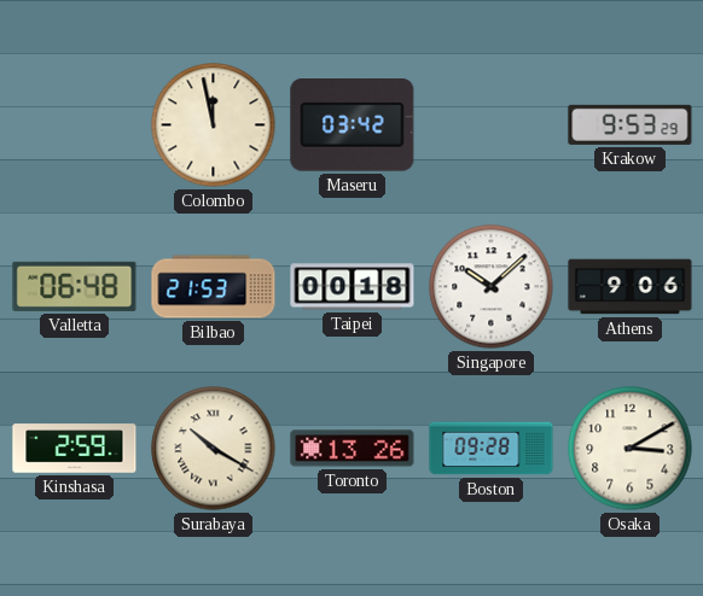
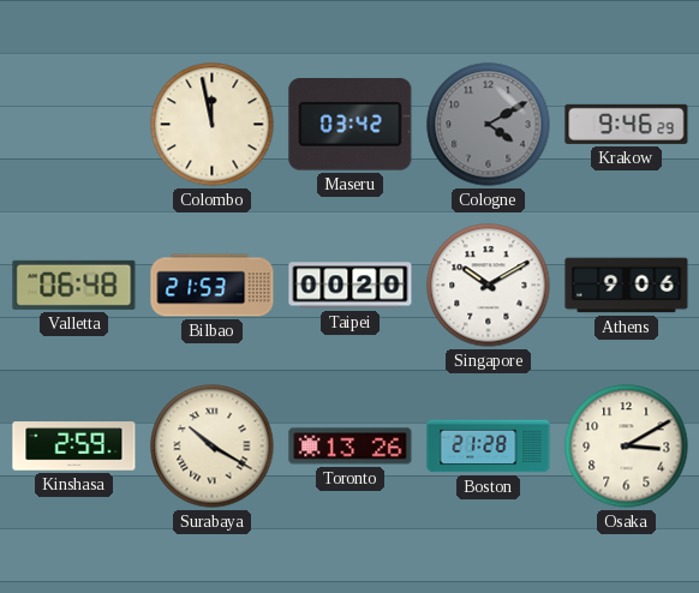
Cologne: none -> 4:10
Krakow: 9:53 -> 9:46
Taipei: 00:18 -> 00:20
Singapore: 10:08 -> 10:10
Boston: 09:28 -> 21:28
